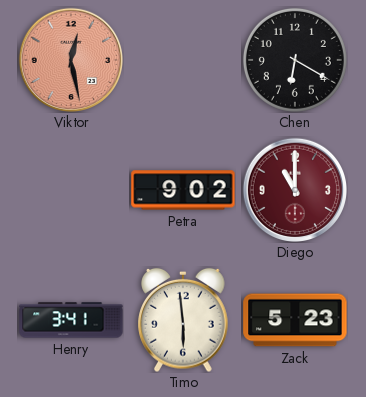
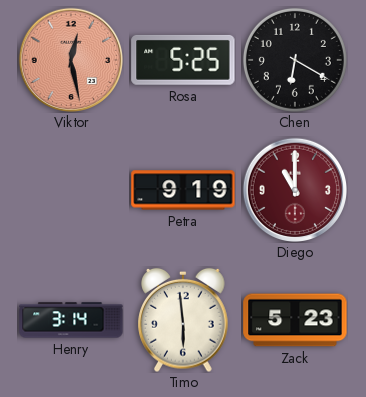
Rosa: none -> 5:25
Petra: 9:02 -> 9:19
Henry: 3:41 -> 3:14
